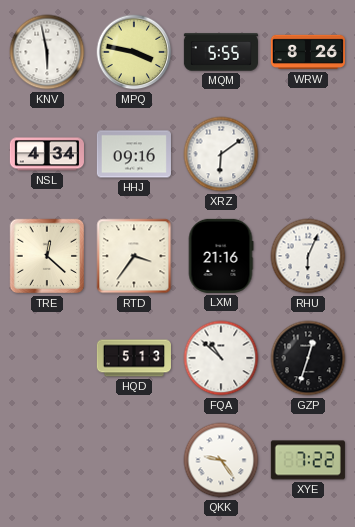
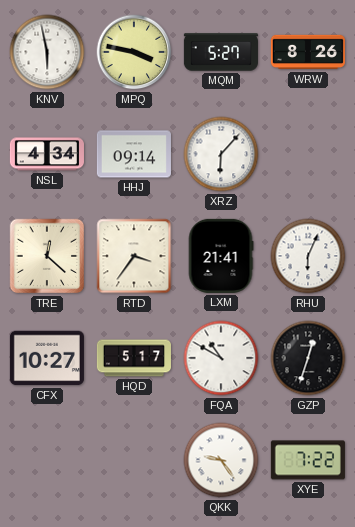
MQM: 5:55 -> 5:27
HHJ: 09:16 -> 09:14
XRZ: 6:09 -> 6:07
LXM: 21:16 -> 21:41
CFX: none -> 10:27
HQD: 5:13 -> 5:17
FQA: 10:52 -> 10:50
